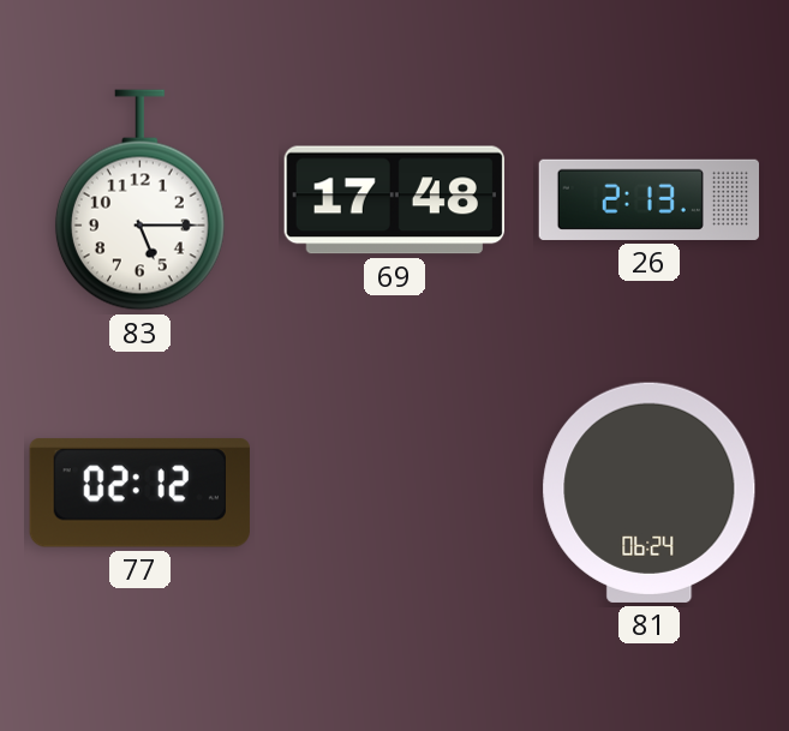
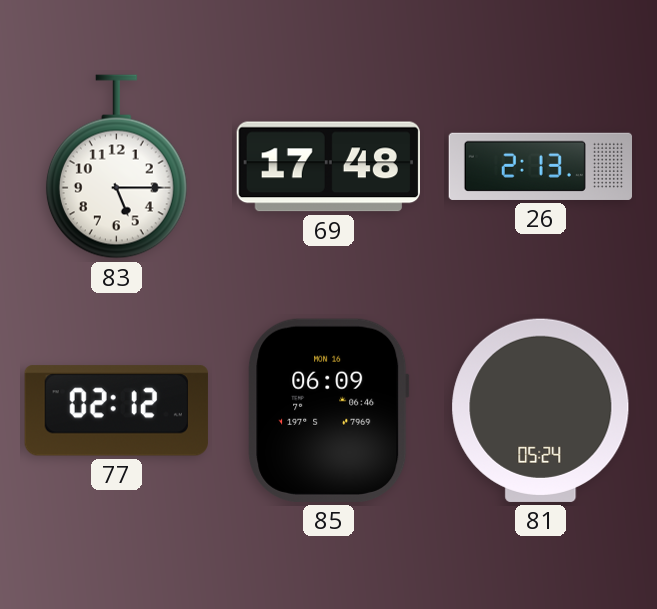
85: none -> 06:09
81: 06:24 -> 05:24
